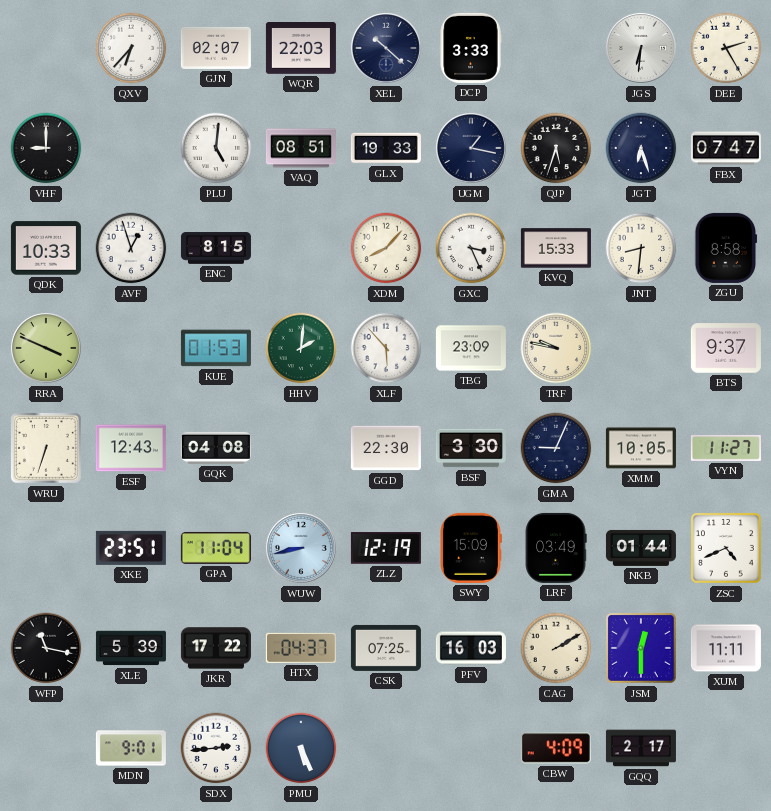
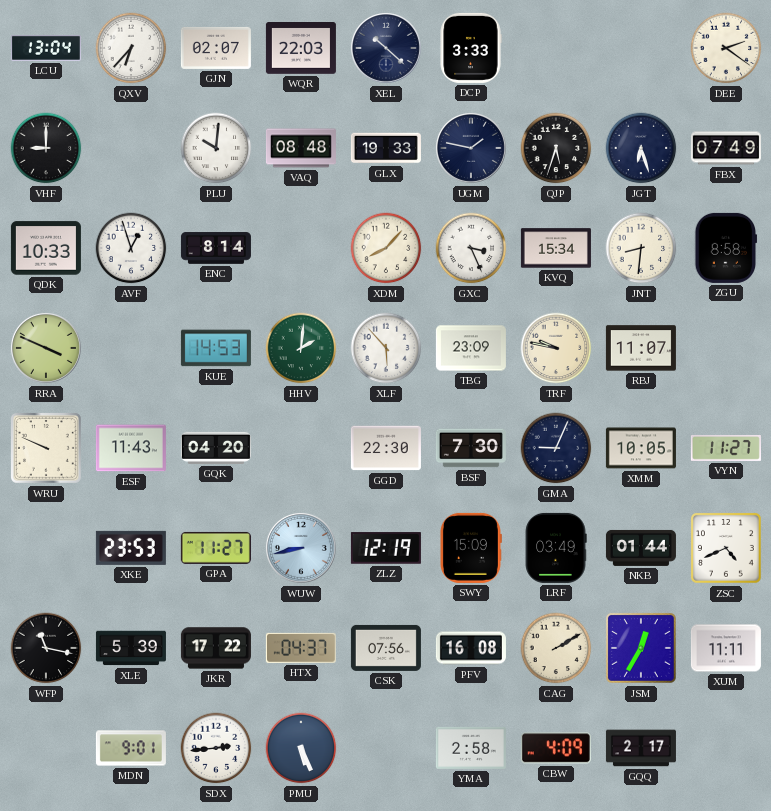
LCU: none -> 13:04
JGS: 6:31 -> none
DEE: 2:25 -> 2:21
PLU: 5:01 -> 10:01
VAQ: 08:51 -> 08:48
UGM: 1:17 -> 1:47
FBX: 07:47 -> 07:49
ENC: 8:15 -> 8:14
KVQ: 15:33 -> 15:34
KUE: 01:53 -> 14:53
RBJ: none -> 11:07
BTS: 9:37 -> none
WRU: 6:33 -> 9:49
ESF: 12:43 -> 11:43
GQK: 04:08 -> 04:20
BSF: 3:30 -> 7:30
XKE: 23:51 -> 23:53
GPA: 11:04 -> 11:27
CSK: 07:25 -> 07:56
PFV: 16:03 -> 16:08
JSM: 12:30 -> 12:35
YMA: none -> 2:58
